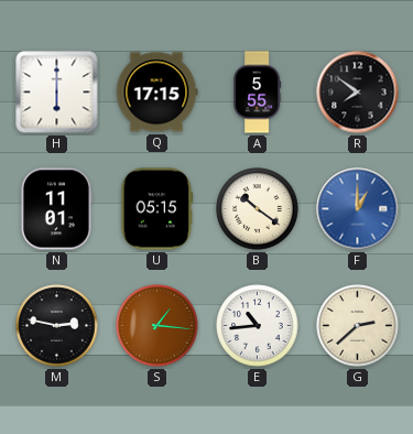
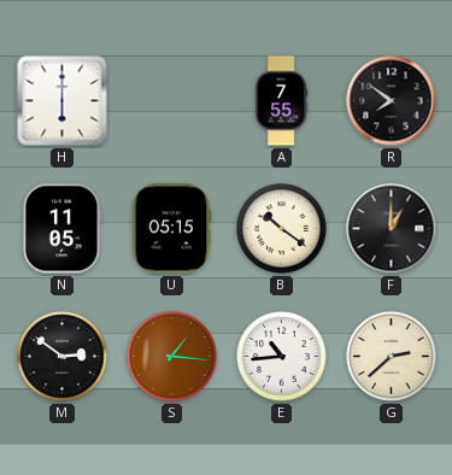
Q: 17:15 -> none
A: 5:55 -> 7:55
N: 11:01 -> 11:05
F dial: blue -> black
M: 2:47 -> 2:51
